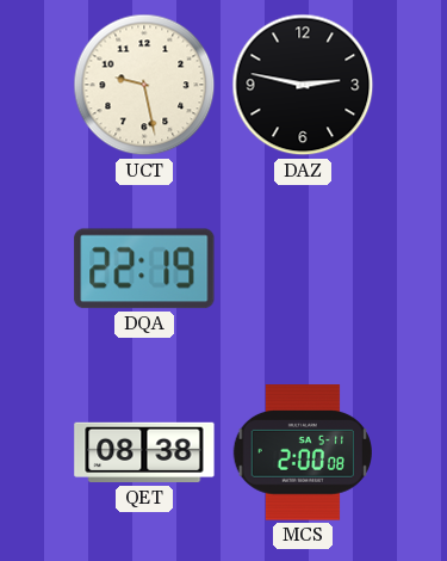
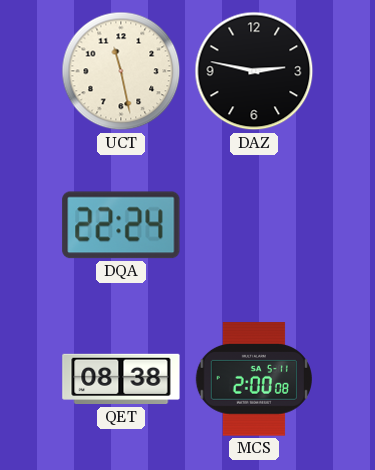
UCT: 9:28 -> 11:28
DQA: 22:19 -> 22:24
